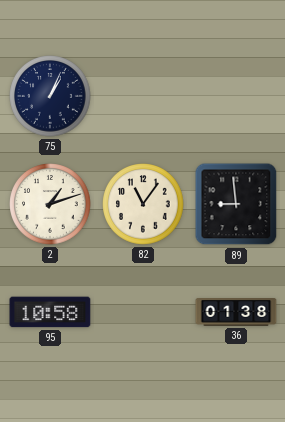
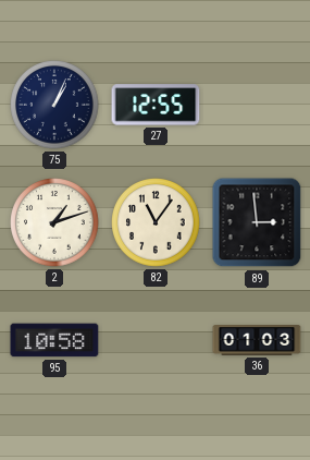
27: none -> 12:55
89: 8:59 -> 2:59
36: 01:38 -> 01:03
